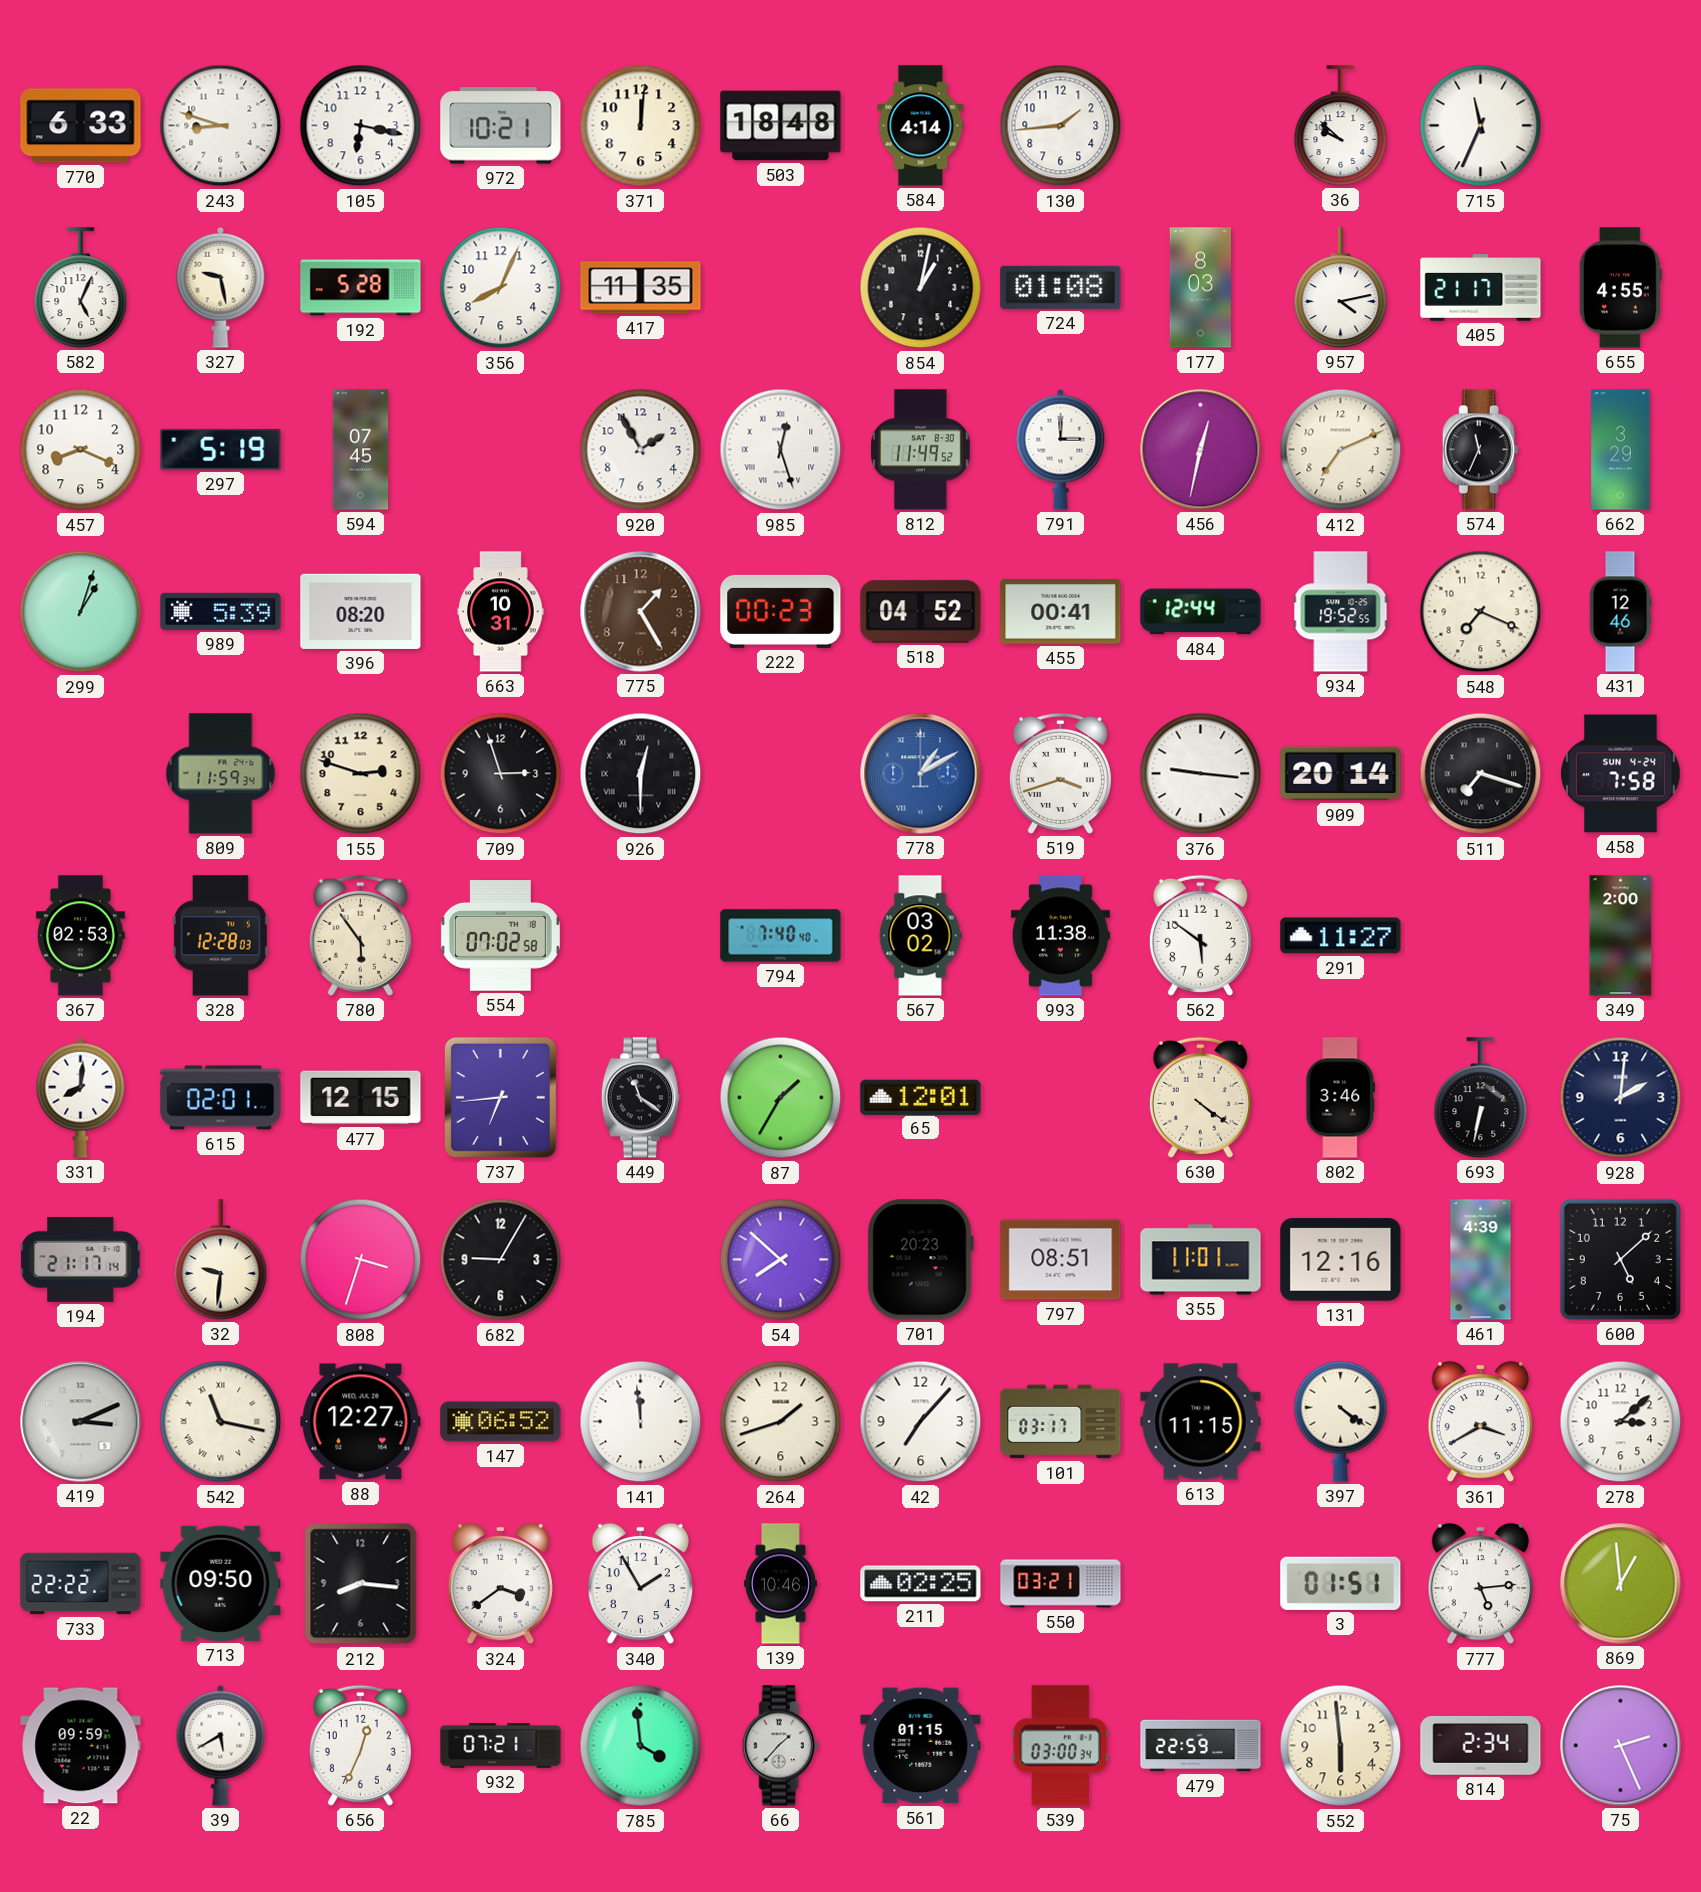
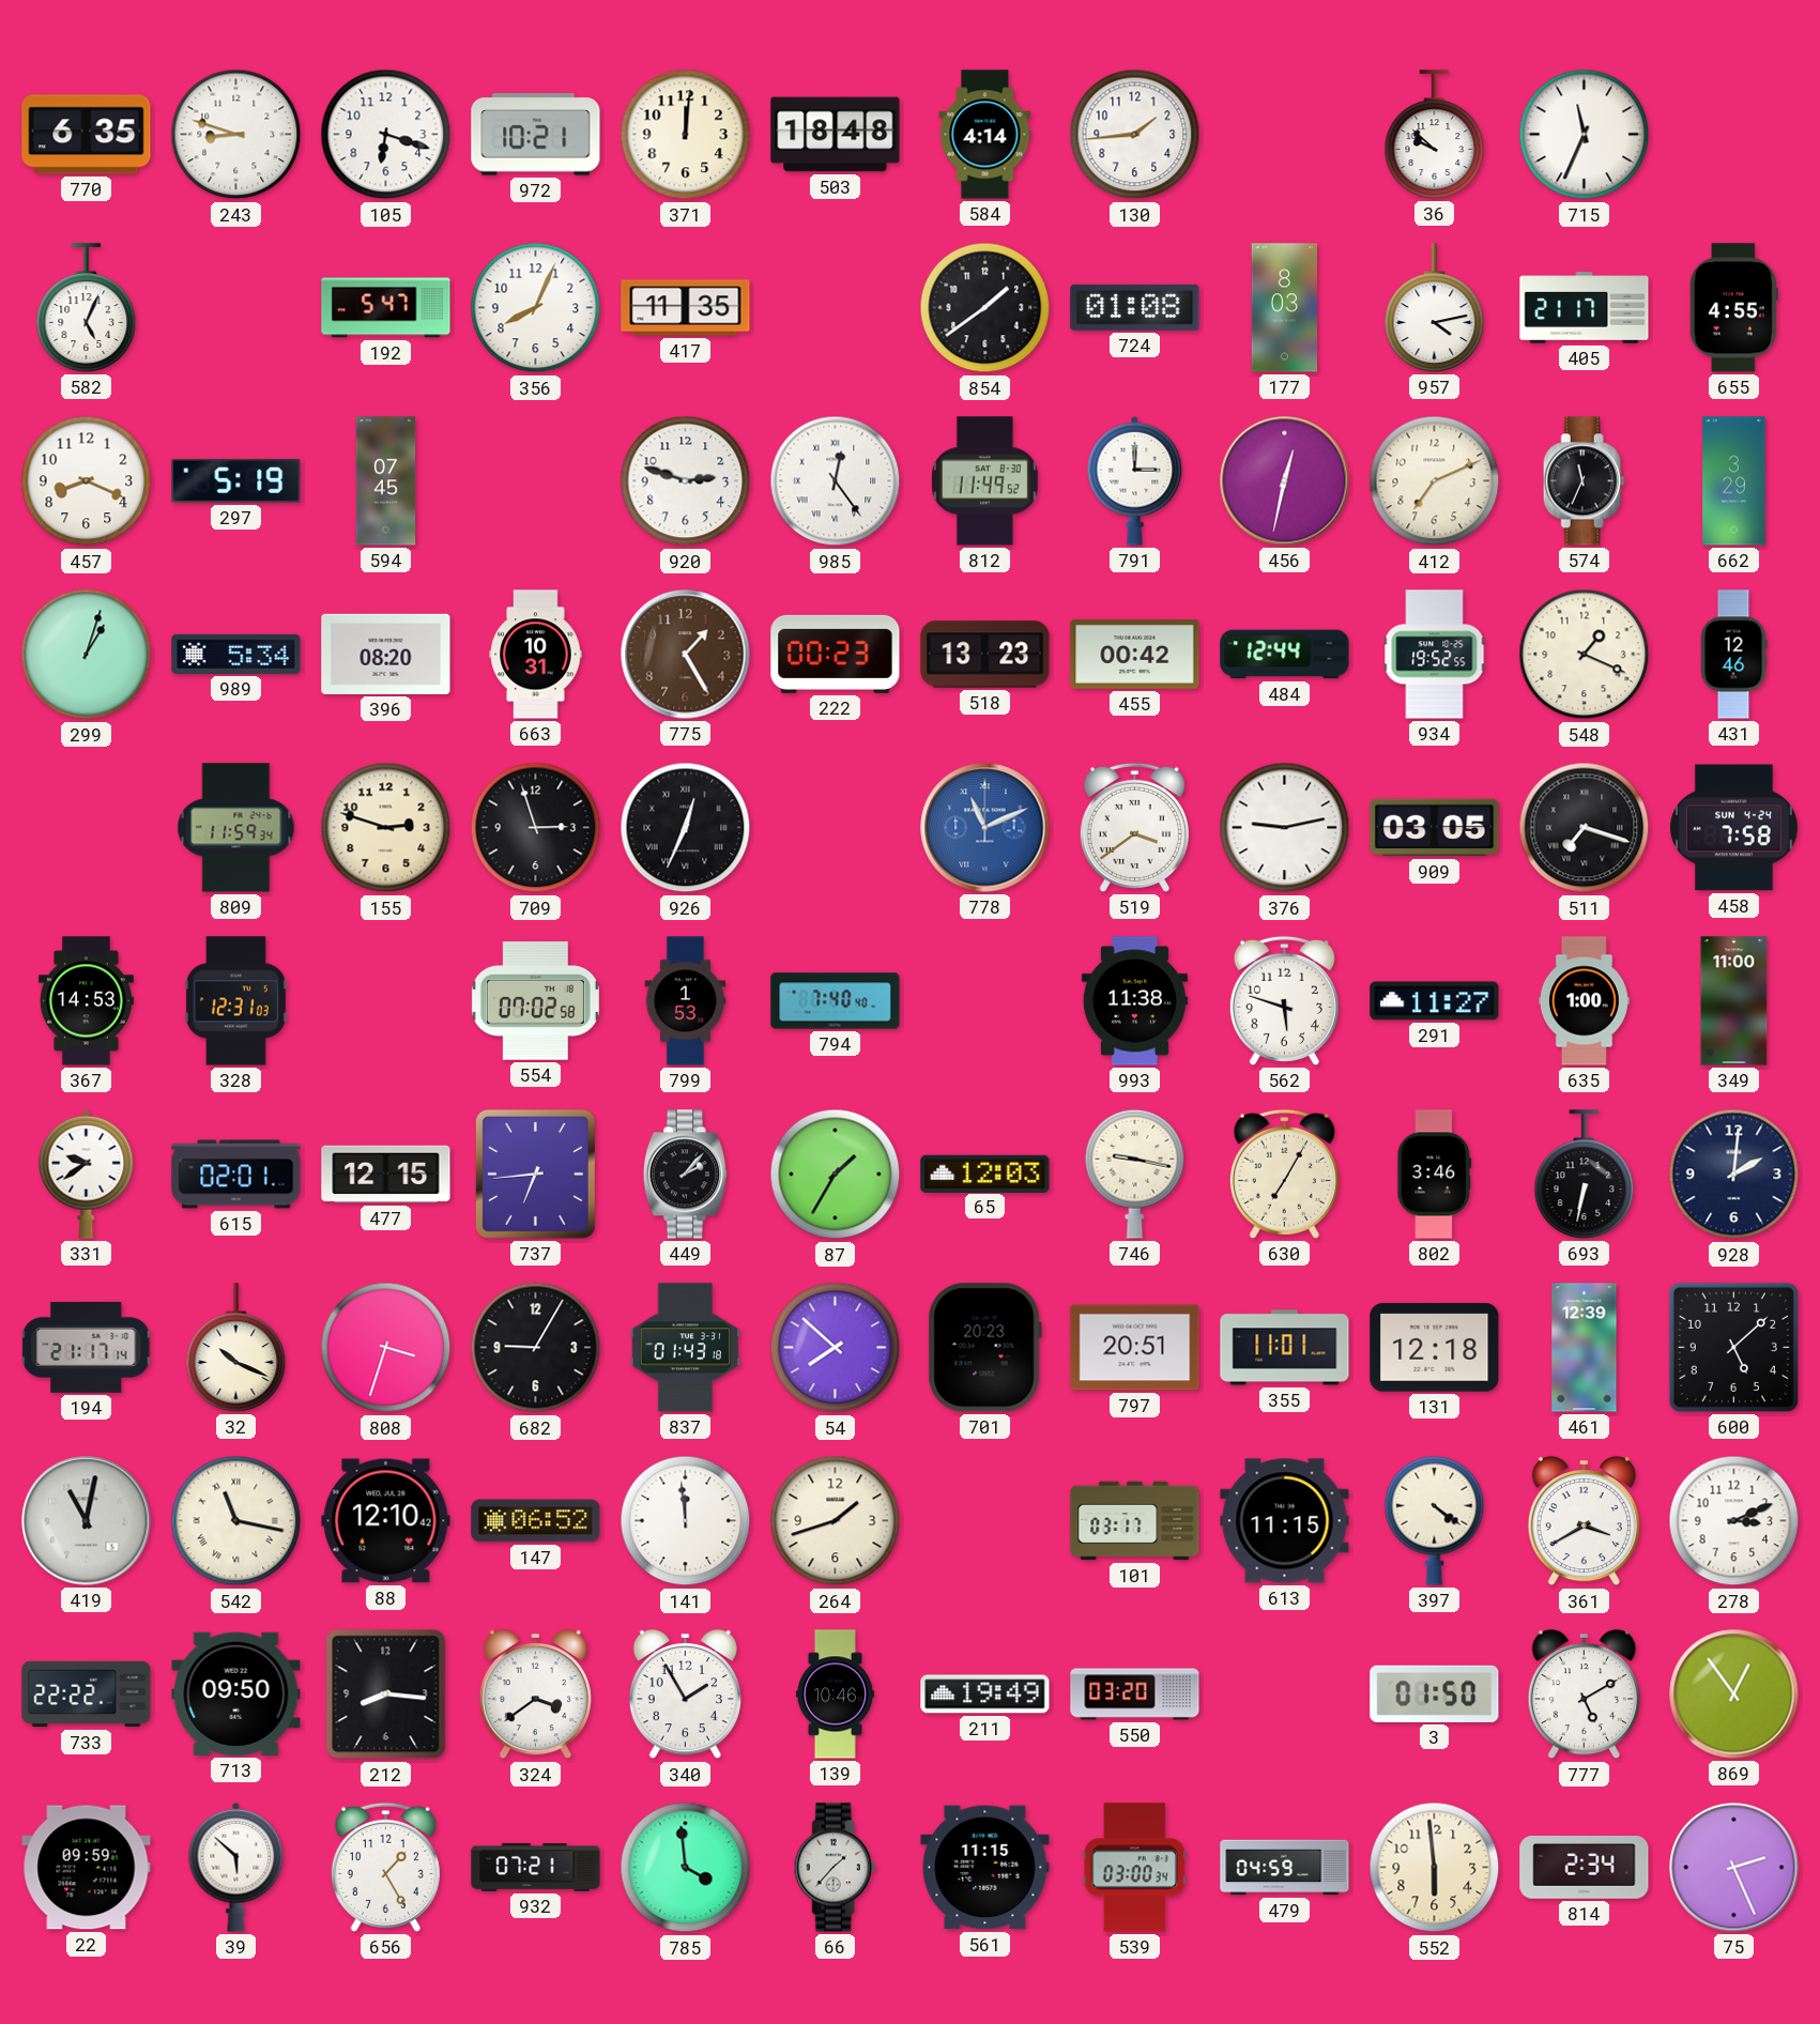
770: 6:33 -> 6:35
105: 6:17 -> 6:18
327: 9:28 -> none
192: 5:28 -> 5:47
854: 1:02 -> 1:39
920: 1:55 -> 2:48
985: 12:27 -> 12:24
989: 5:39 -> 5:34
518: 04:52 -> 13:23
455: 00:41 -> 00:42
548: 7:19 -> 1:19
926: 12:30 -> 12:34
778: 1:10 -> 11:11
519: 3:42 -> 3:39
376: 9:16 -> 9:13
909: 20:14 -> 03:05
367: 02:53 -> 14:53
328: 12:28 -> 12:31
780: 5:54 -> none
799: none -> 1:53
567: 03:02 -> none
562: 5:51 -> 5:48
635: none -> 1:00
349: 2:00 -> 11:00
331: 8:01 -> 9:39
449: 11:21 -> 2:07
65: 12:01 -> 12:03
746: none -> 9:17
630: 4:21 -> 7:05
32: 9:31 -> 10:19
837: none -> 01:43
797: 08:51 -> 20:51
131: 12:16 -> 12:18
461: 4:39 -> 12:39
419: 3:11 -> 11:02
88: 12:27 -> 12:10
42: 7:07 -> none
278: 3:08 -> 3:11
211: 02:25 -> 19:49
550: 03:21 -> 03:20
3: 01:51 -> 01:50
777: 5:14 -> 5:10
869: 12:59 -> 12:54
39: 5:40 -> 5:52
656: 12:34 -> 1:25
561: 01:15 -> 11:15
479: 22:59 -> 04:59
